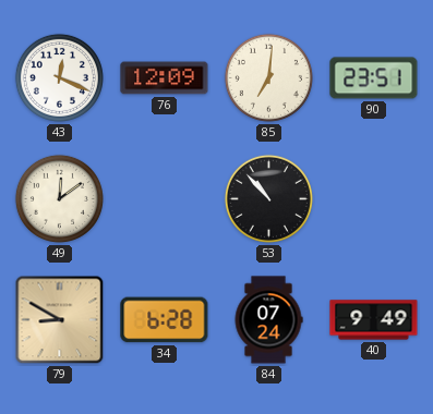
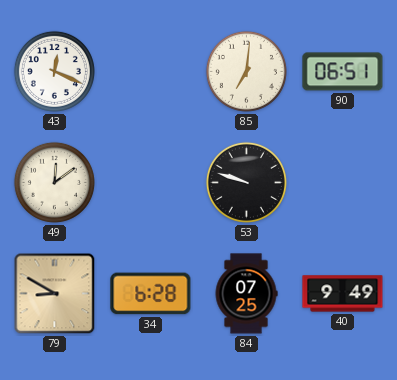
76: 12:09 -> none
90: 23:51 -> 06:51
53: 10:53 -> 9:48
84: 07:24 -> 07:25
